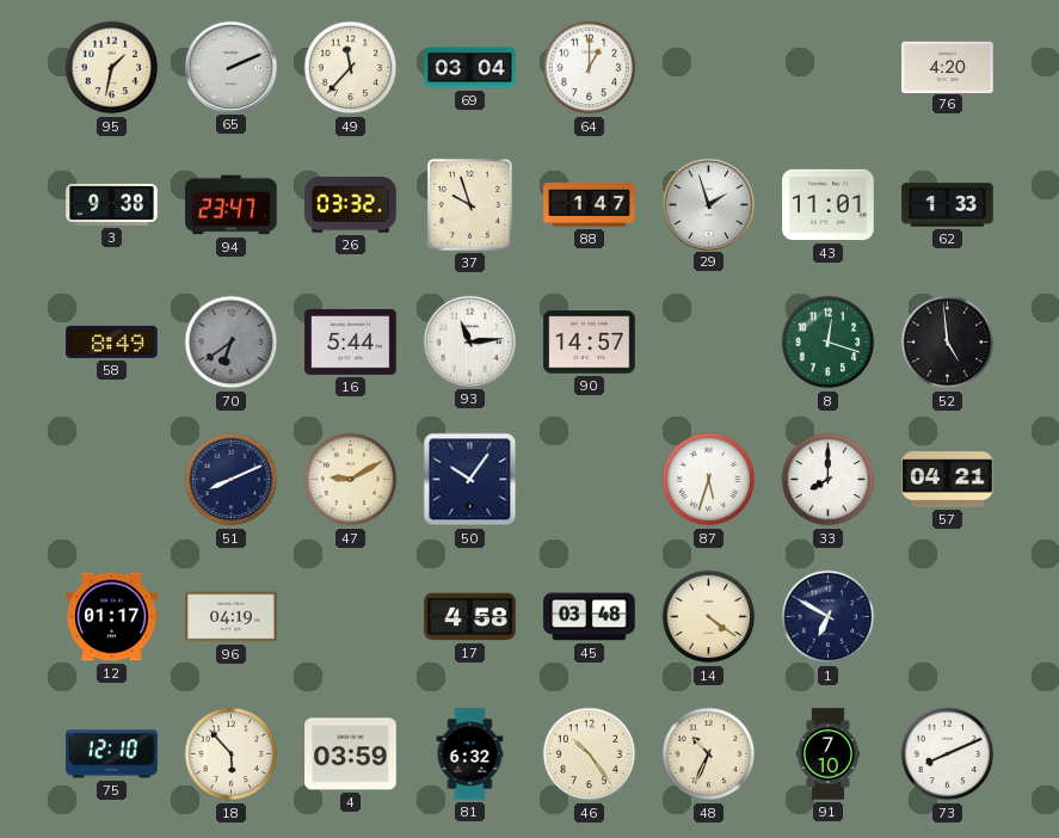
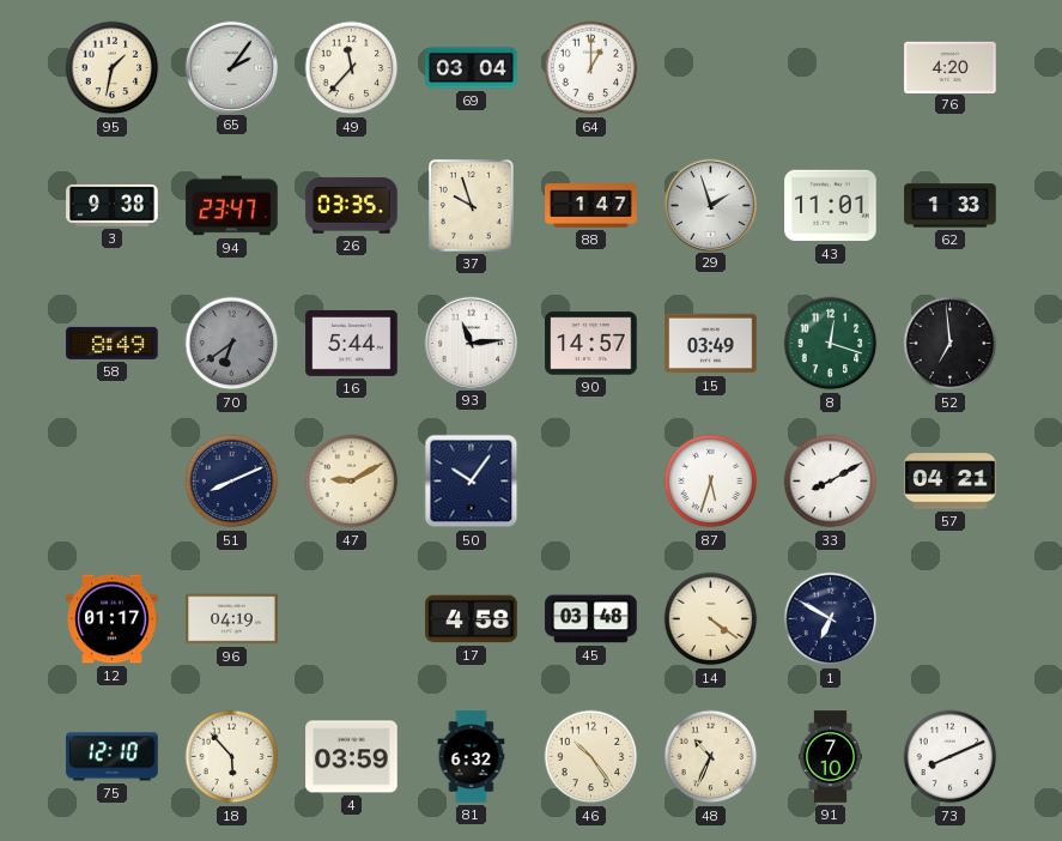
65: 2:11 -> 2:06
26: 03:32 -> 03:35
15: none -> 03:49
52: 4:59 -> 6:59
33: 8:00 -> 8:10
